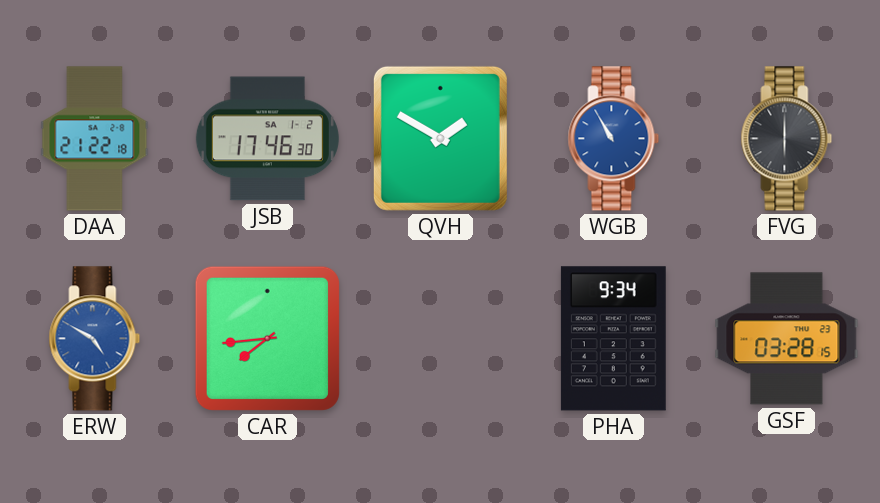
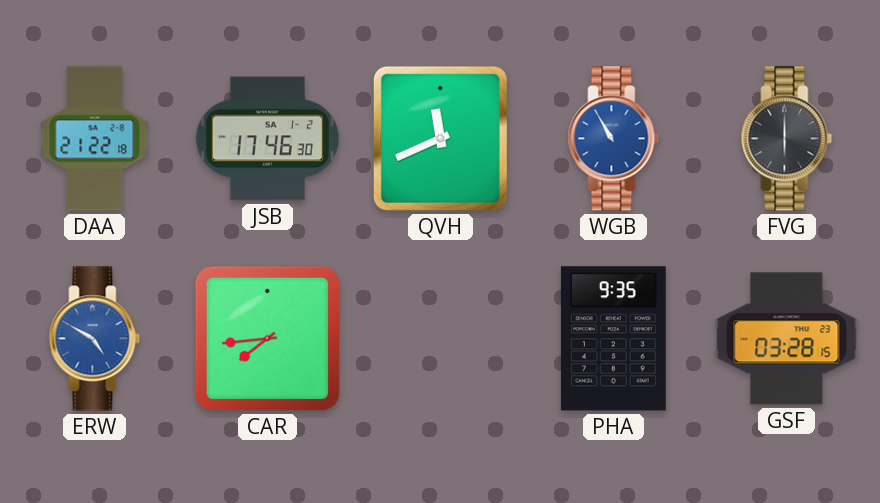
QVH: 1:50 -> 11:41
PHA: 9:34 -> 9:35
